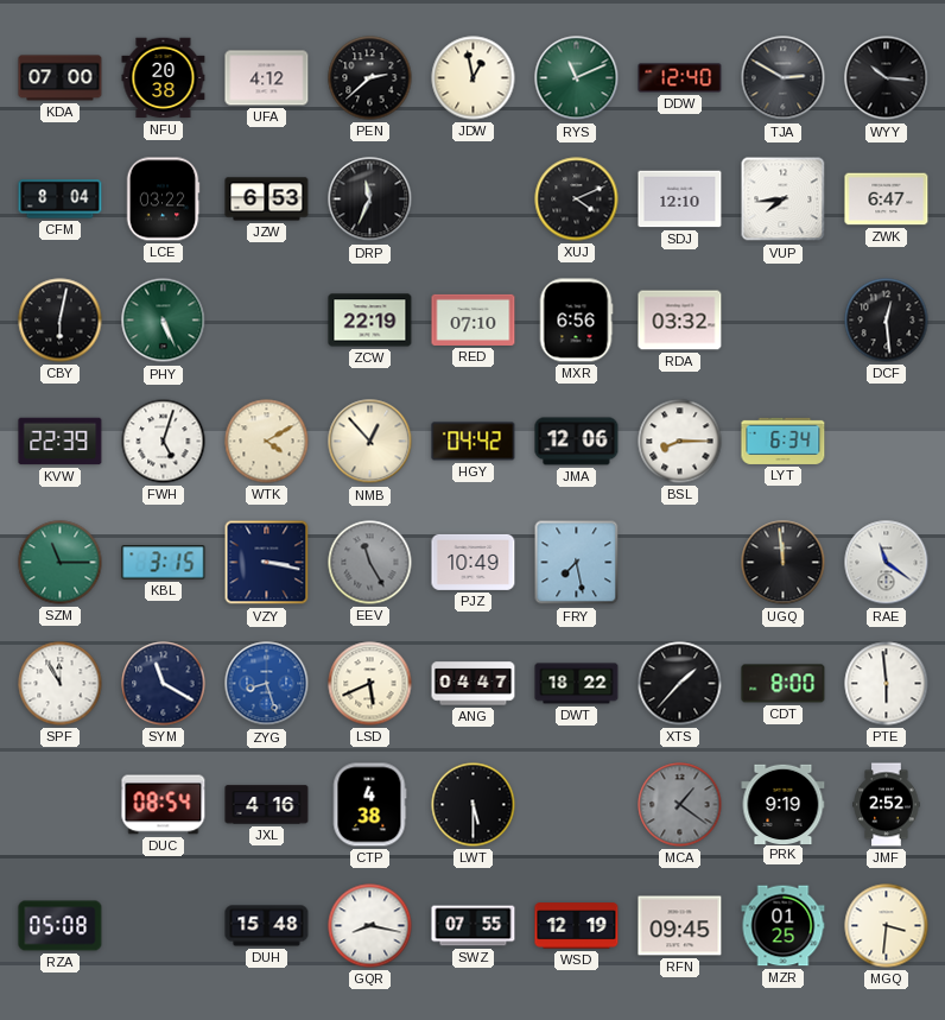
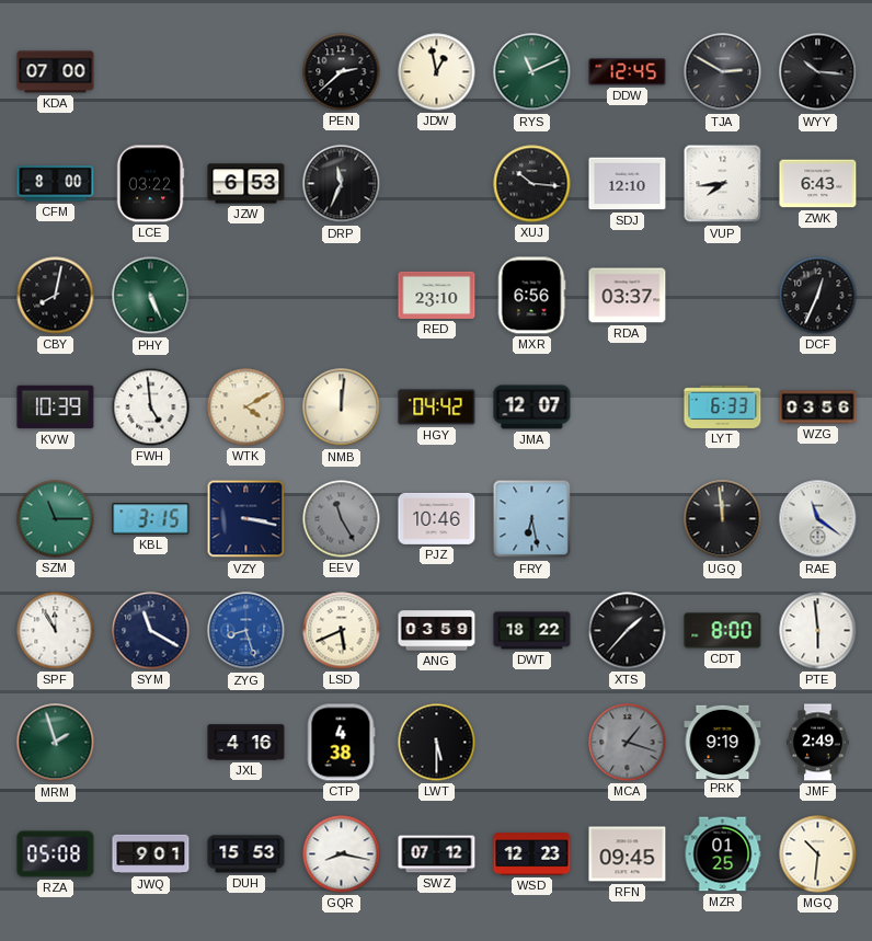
NFU: 20:38 -> none
UFA: 4:12 -> none
DDW: 12:40 -> 12:45
CFM: 8:04 -> 8:00
XUJ: 4:11 -> 10:16
ZWK: 6:47 -> 6:43
CBY: 6:02 -> 8:02
ZCW: 22:19 -> none
RED: 07:10 -> 23:10
RDA: 03:32 -> 03:37
DCF: 12:29 -> 12:34
KVW: 22:39 -> 10:39
FWH: 5:03 -> 4:59
NMB: 12:53 -> 12:01
JMA: 12:06 -> 12:07
BSL: 8:15 -> none
LYT: 6:34 -> 6:33
WZG: none -> 03:56
PJZ: 10:49 -> 10:46
FRY: 7:28 -> 6:28
ANG: 04:47 -> 03:59
MRM: none -> 1:57
DUC: 08:54 -> none
MCA: 1:21 -> 1:18
JMF: 2:52 -> 2:49
JWQ: none -> 9:01
DUH: 15:48 -> 15:53
SWZ: 07:55 -> 07:12
WSD: 12:19 -> 12:23
MGQ: 3:31 -> 10:31
